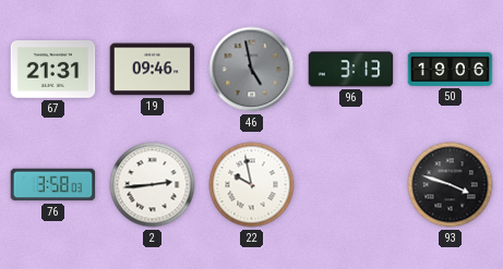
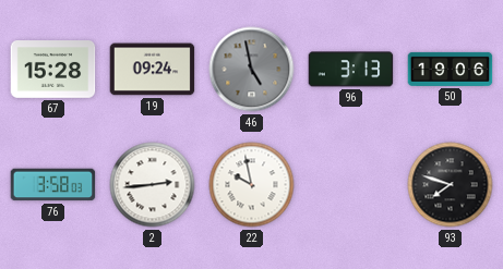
67: 21:31 -> 15:28
19: 09:46 -> 09:24
93: 3:48 -> 7:48
